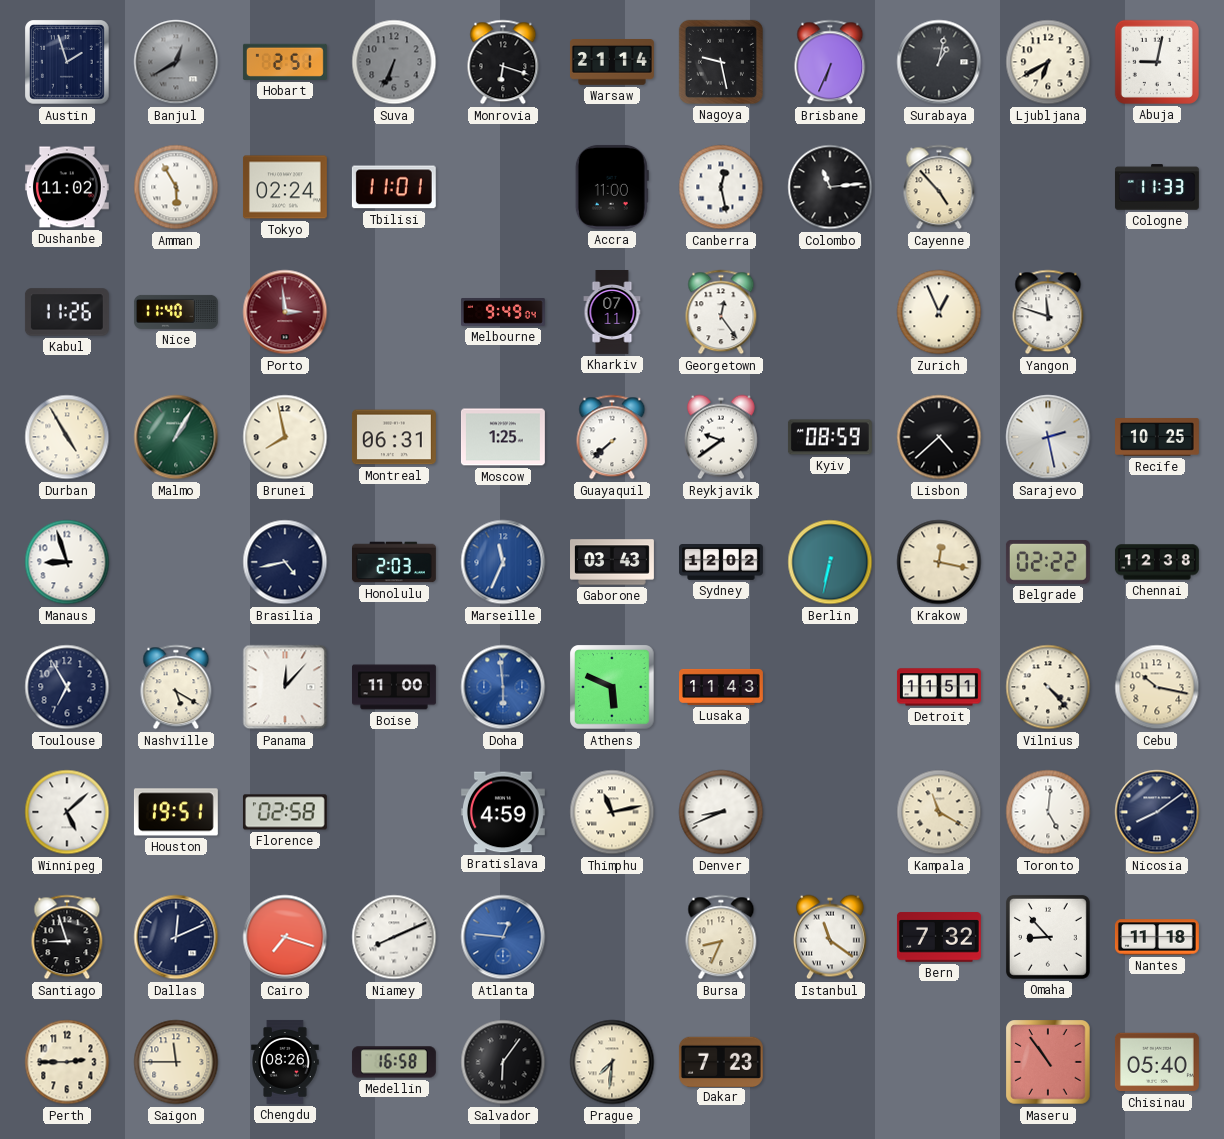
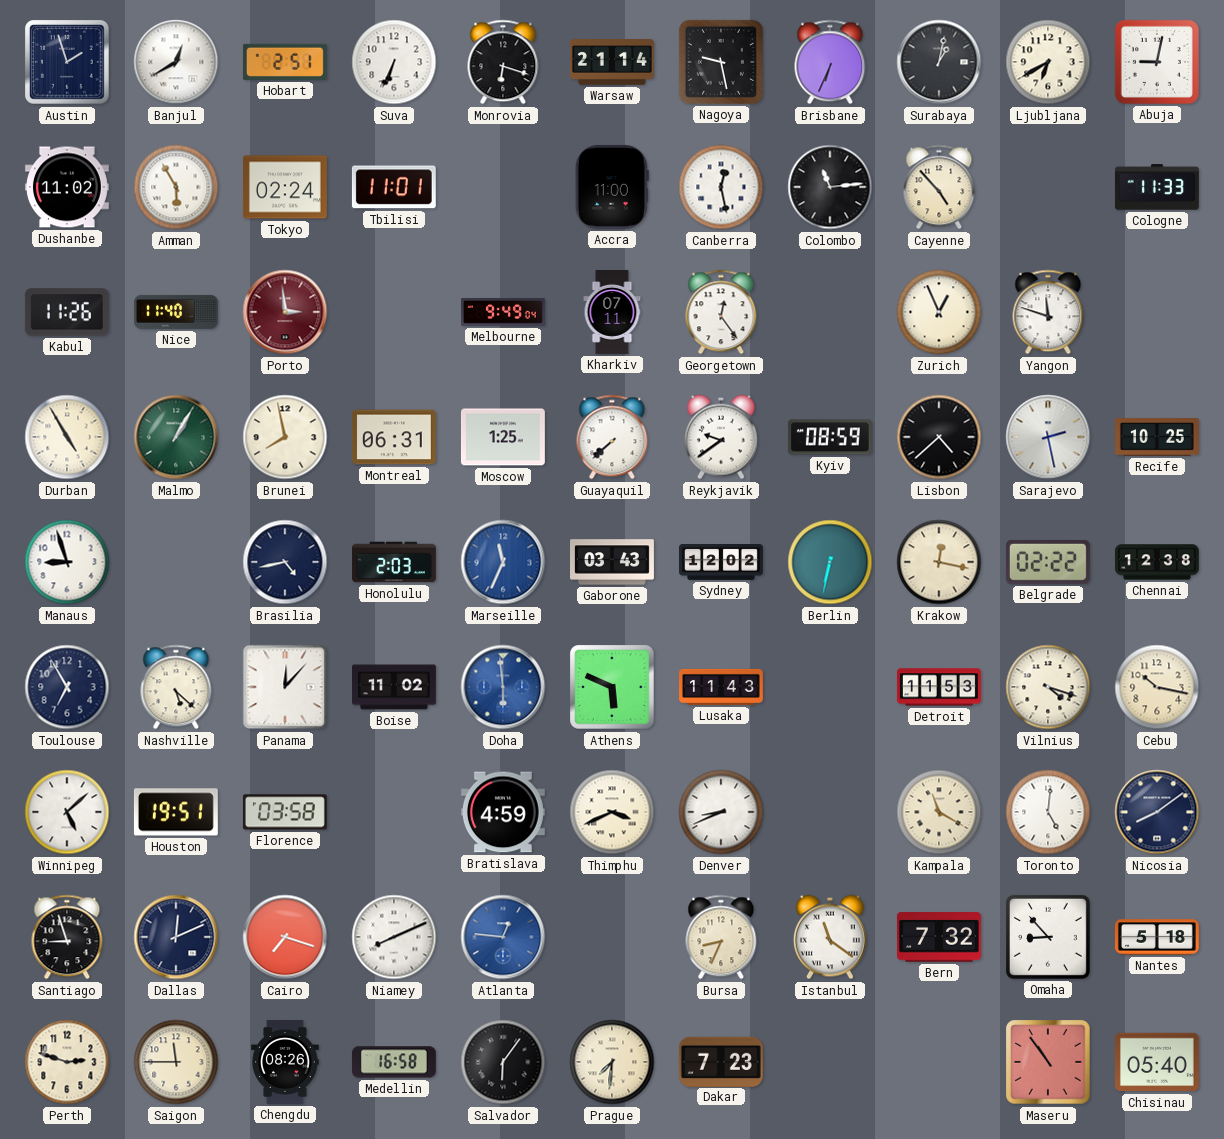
Banjul dial: grey -> white
Suva dial: grey -> white
Nashville: 5:20 -> 5:22
Boise: 11:00 -> 11:02
Detroit: 11:51 -> 11:53
Vilnius: 4:23 -> 4:18
Florence: 02:58 -> 03:58
Thimphu: 11:13 -> 3:41
Nantes: 11:18 -> 5:18
Perth: 2:45 -> 2:48
